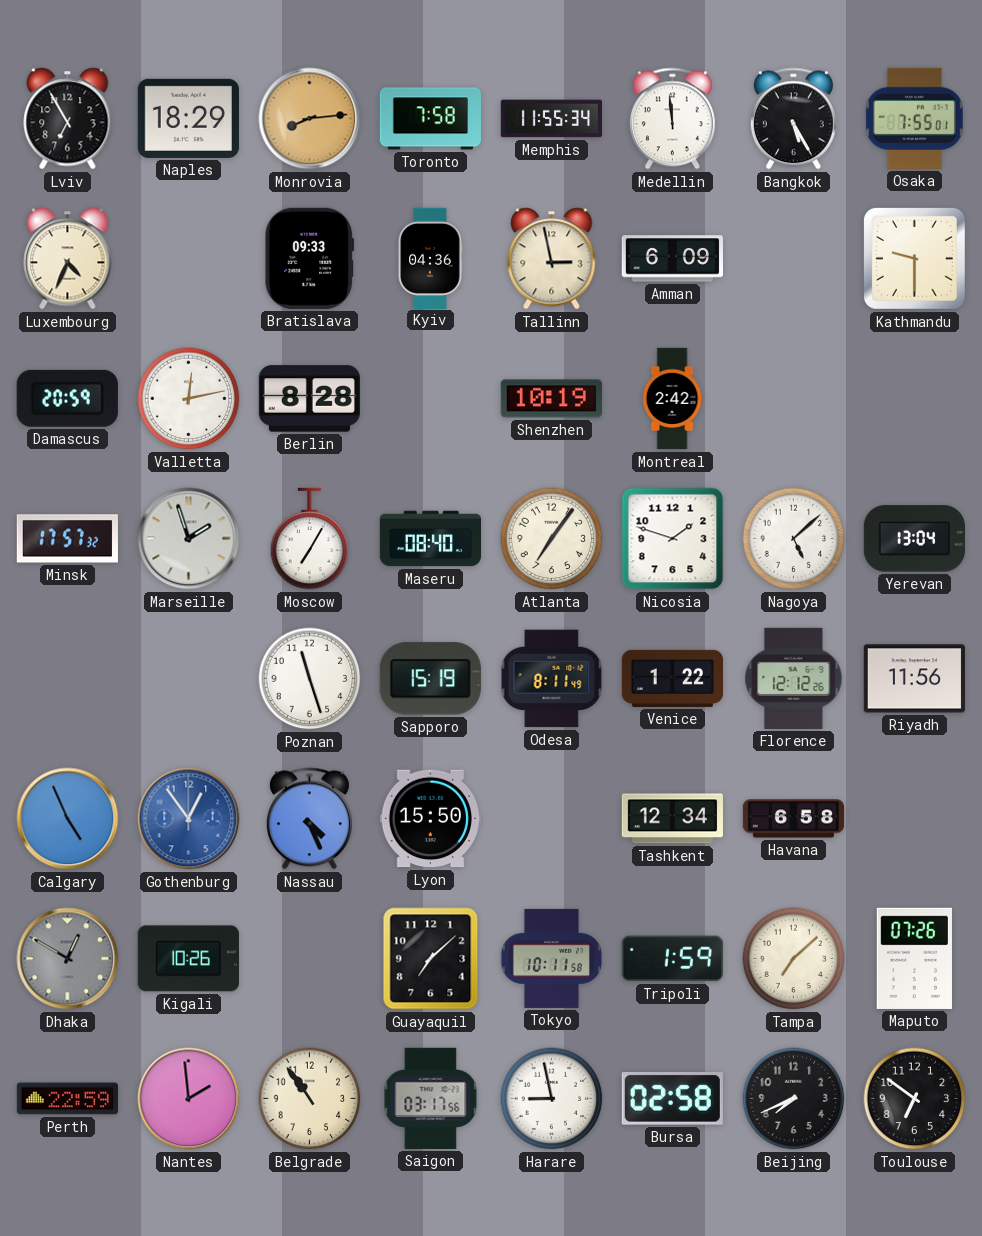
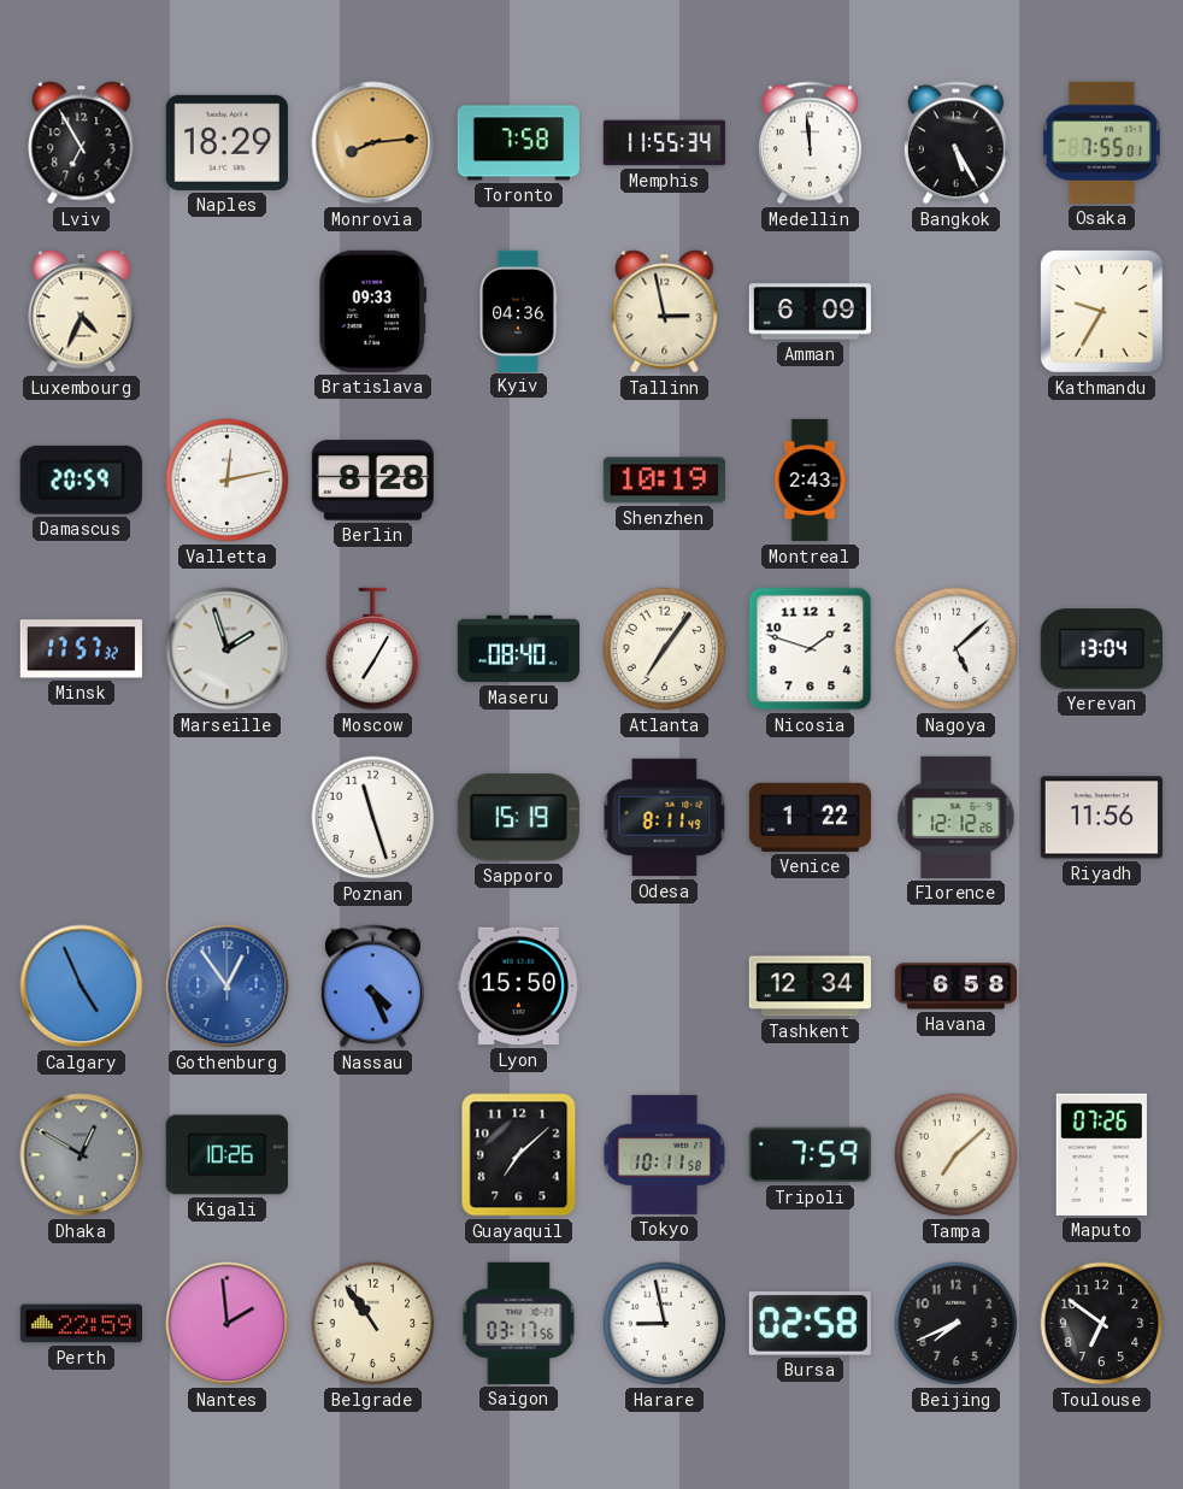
Kathmandu: 9:30 -> 9:35
Montreal: 2:42 -> 2:43
Tripoli: 1:59 -> 7:59
